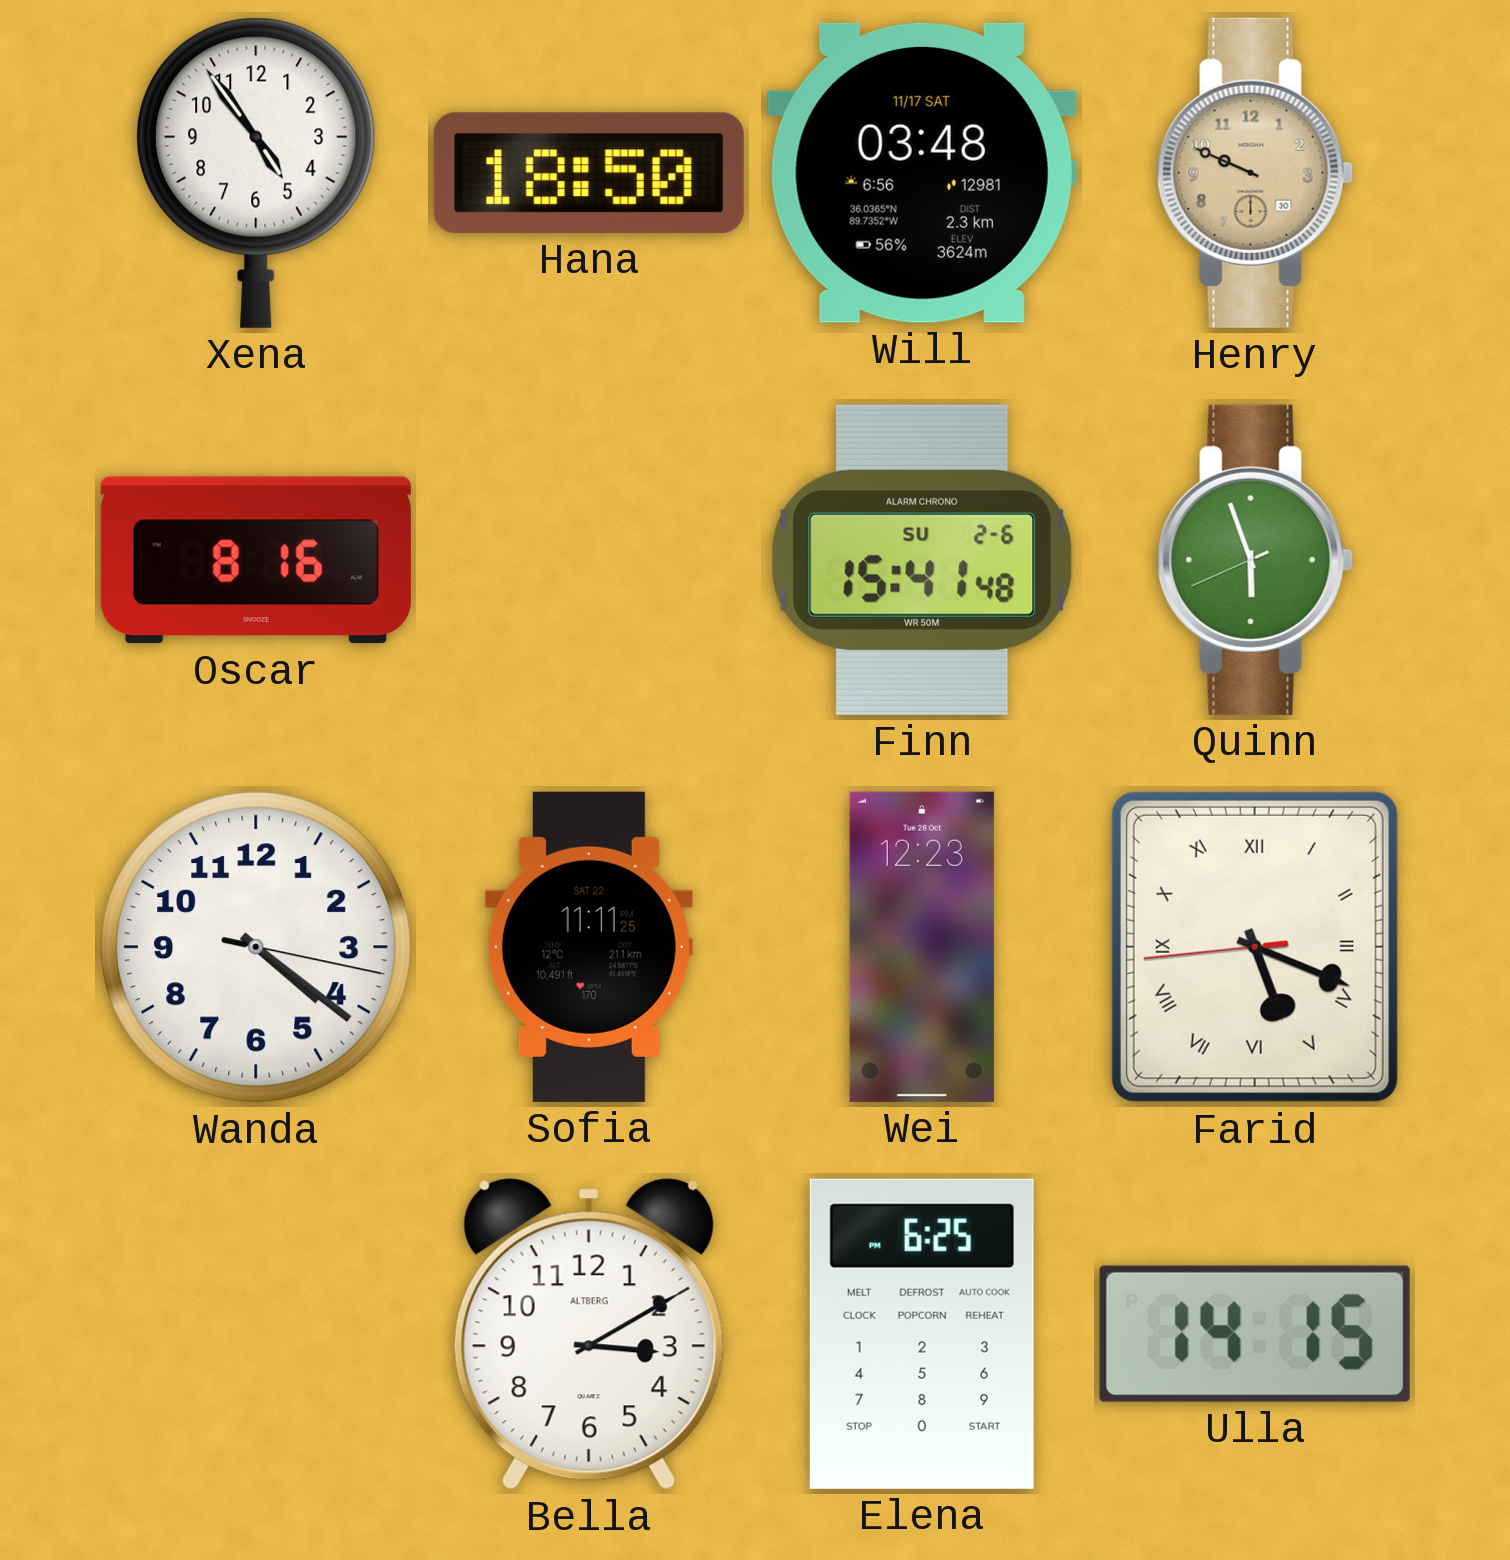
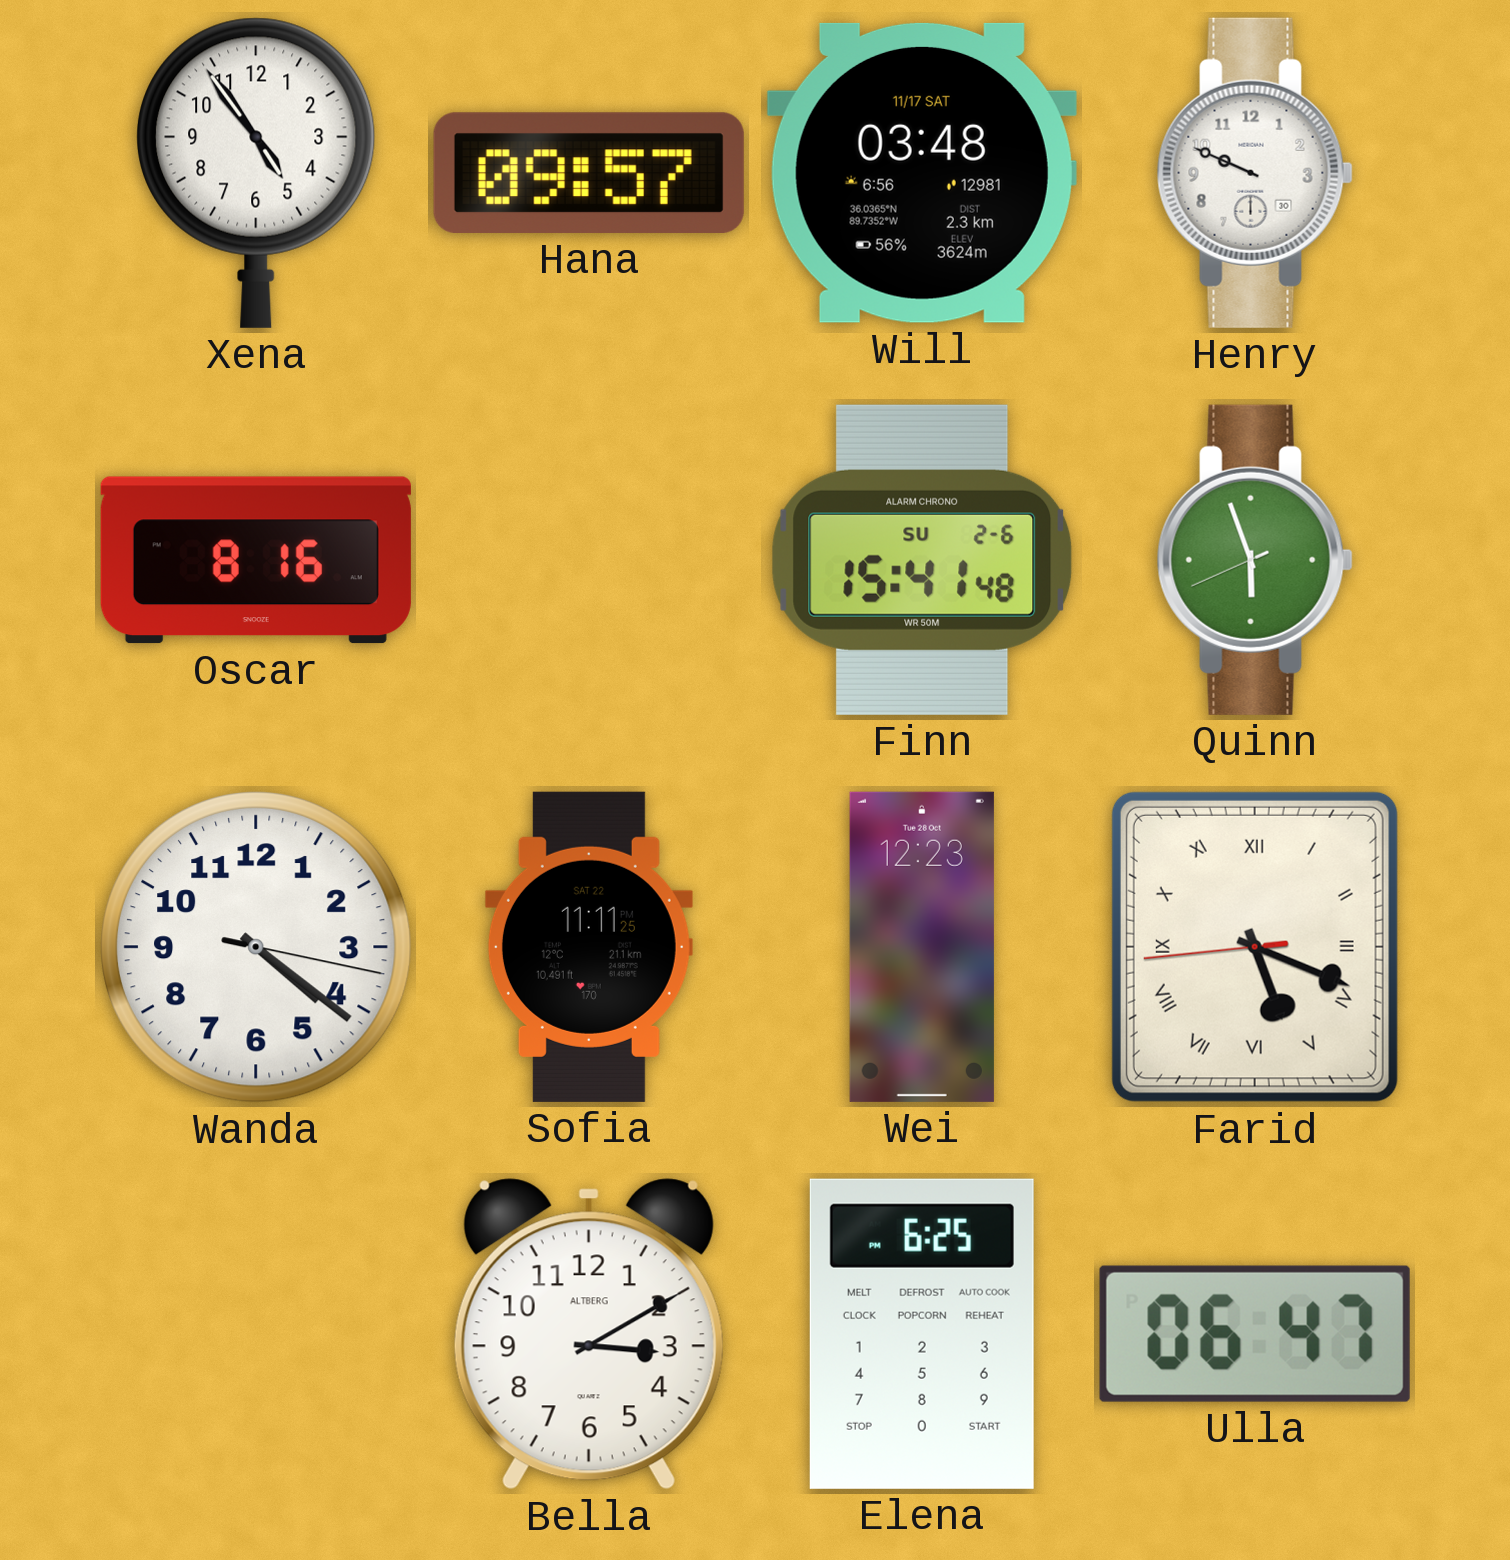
Hana: 18:50 -> 09:57
Henry dial: champagne -> white
Ulla: 14:15 -> 06:47
